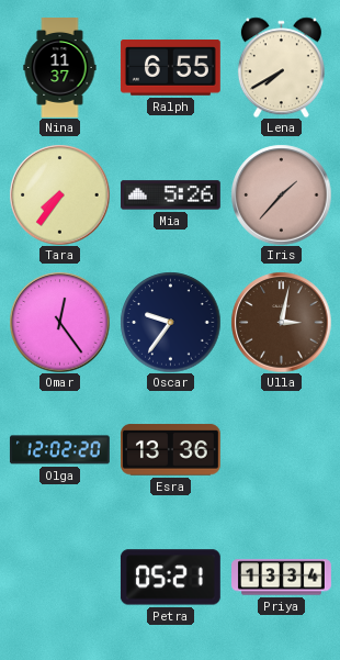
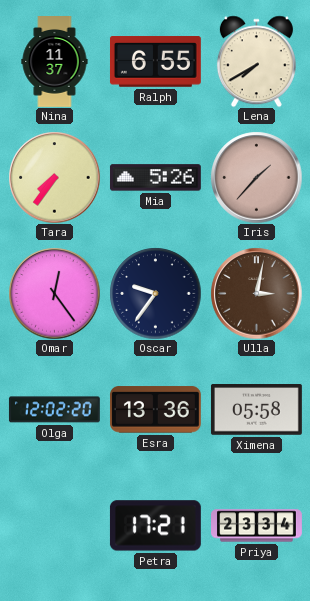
Ximena: none -> 05:58
Petra: 05:21 -> 17:21
Priya: 13:34 -> 23:34
